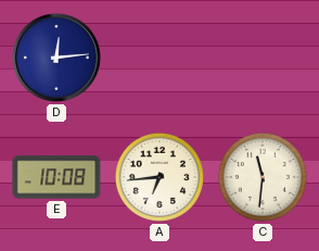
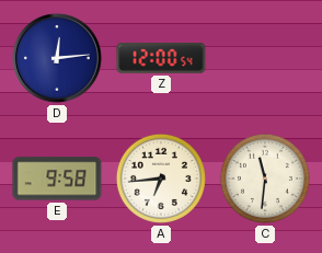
Z: none -> 12:00
E: 10:08 -> 9:58
